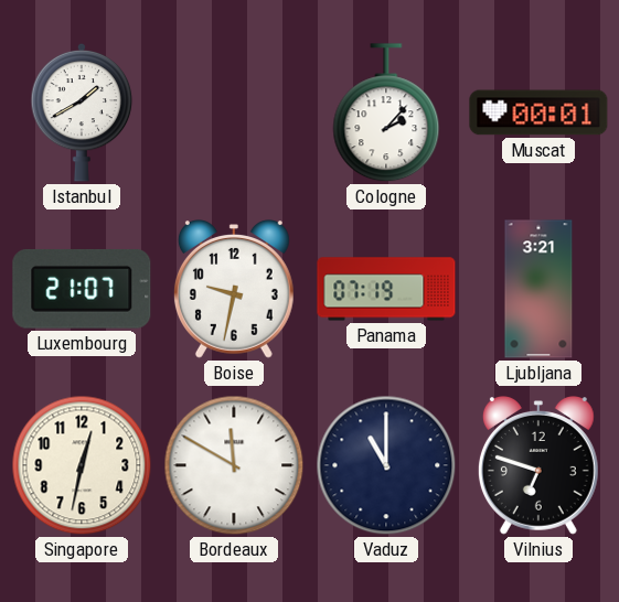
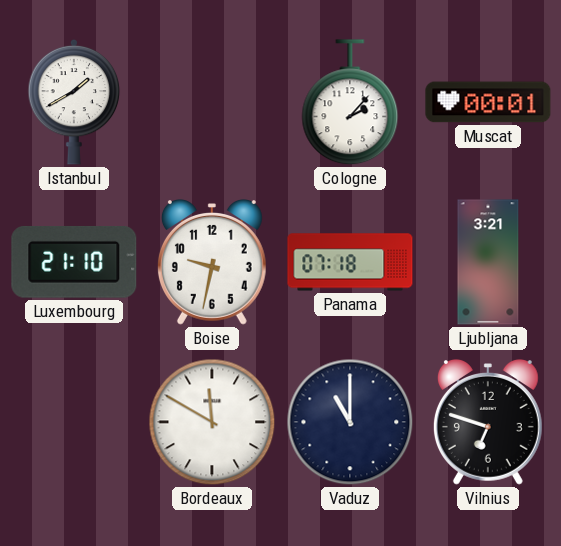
Luxembourg: 21:07 -> 21:10
Panama: 07:19 -> 07:18
Singapore: 12:32 -> none
